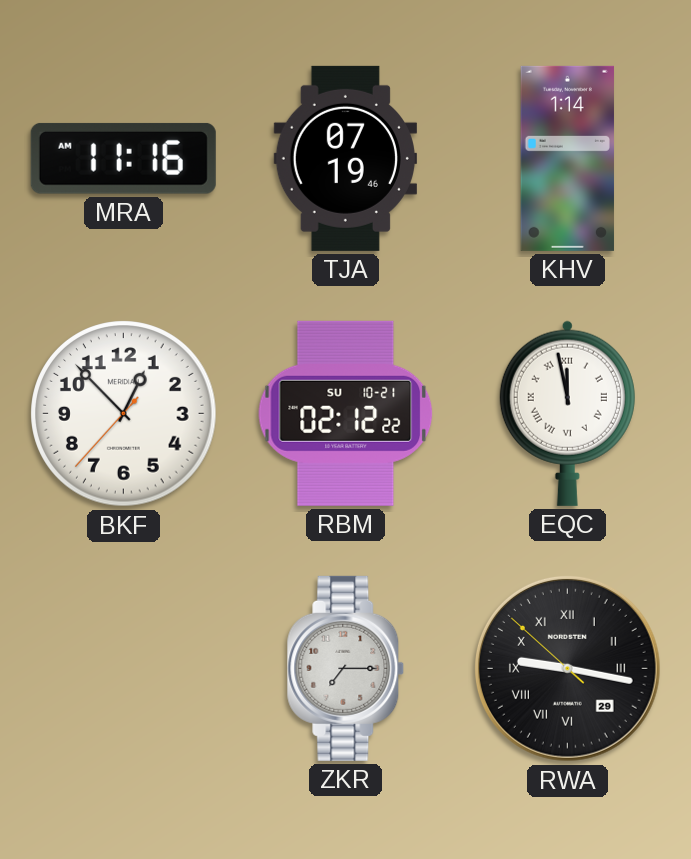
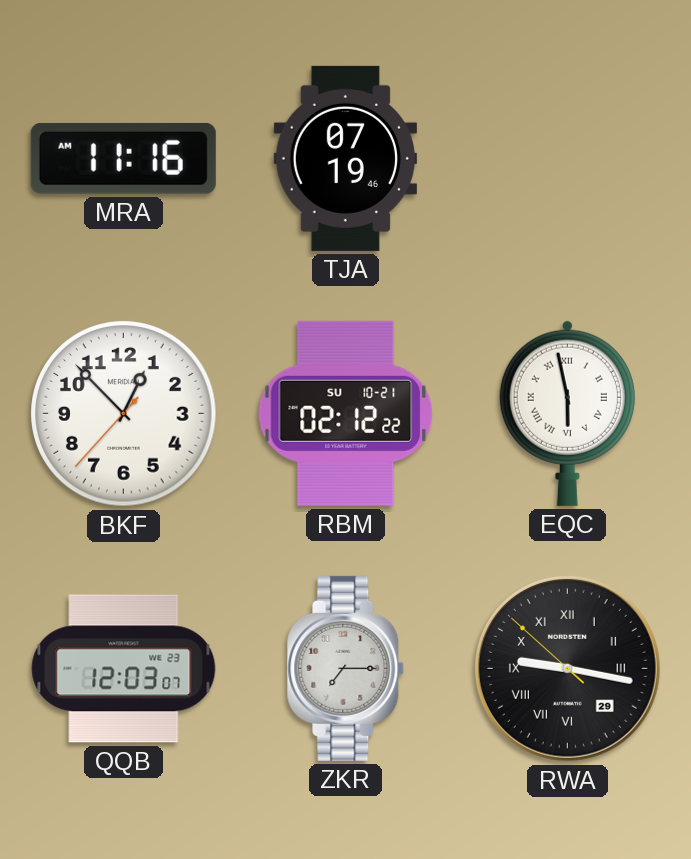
KHV: 1:14 -> none
EQC: 11:58 -> 5:58
QQB: none -> 12:03
